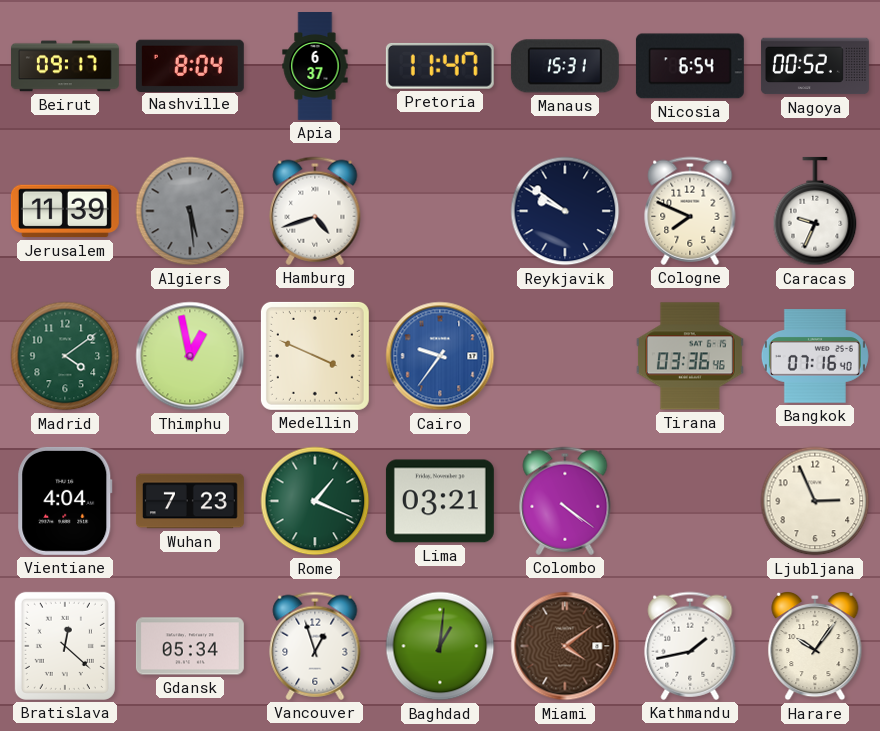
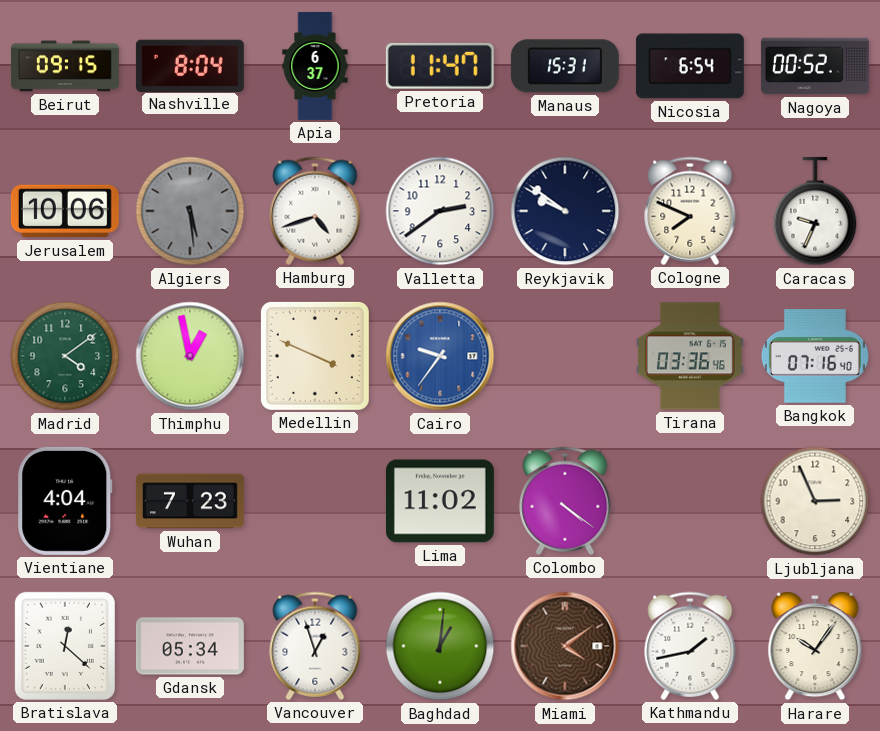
Beirut: 09:17 -> 09:15
Jerusalem: 11:39 -> 10:06
Valletta: none -> 2:39
Rome: 1:19 -> none
Lima: 03:21 -> 11:02
